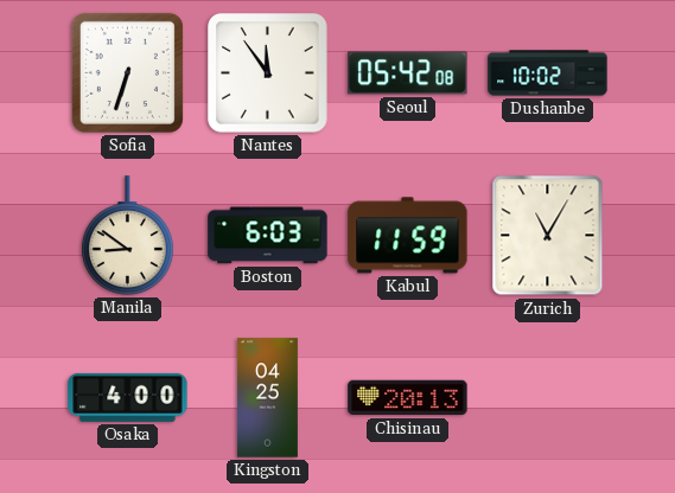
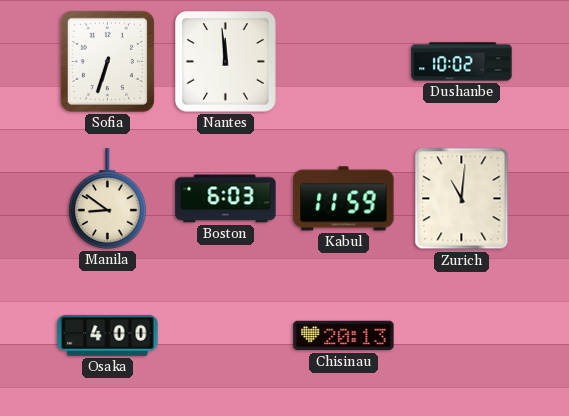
Nantes: 11:54 -> 11:59
Seoul: 05:42 -> none
Zurich: 11:05 -> 11:01
Kingston: 04:25 -> none
